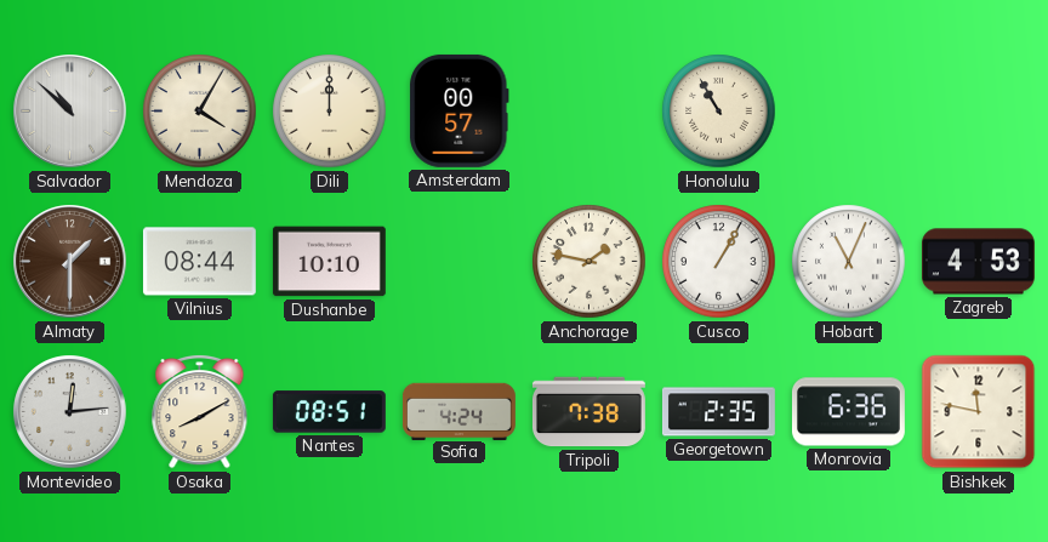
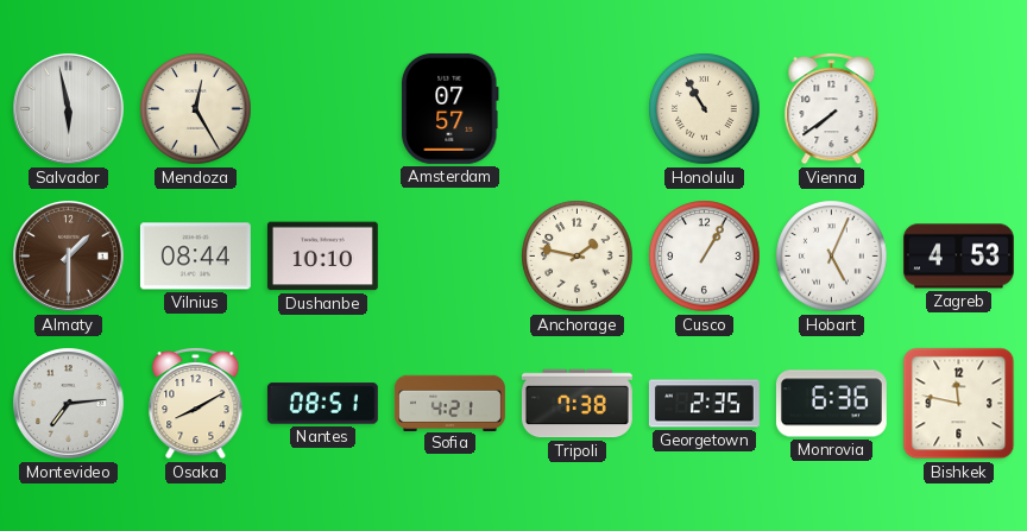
Salvador: 10:52 -> 5:58
Mendoza: 4:05 -> 12:25
Dili: 12:00 -> none
Amsterdam: 00:57 -> 07:57
Vienna: none -> 7:39
Hobart: 11:04 -> 5:04
Montevideo: 12:14 -> 7:14
Sofia: 4:24 -> 4:21
